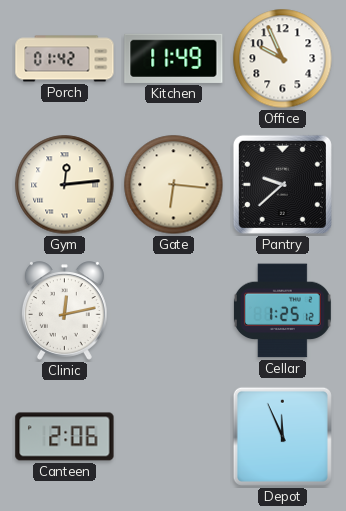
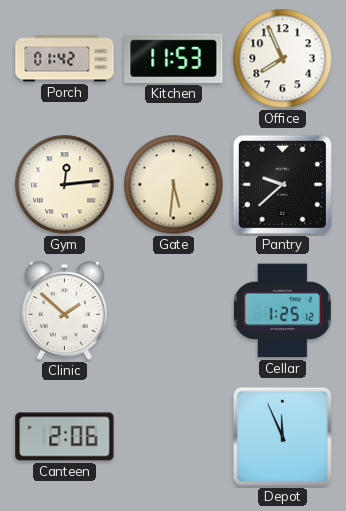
Kitchen: 11:49 -> 11:53
Office: 9:56 -> 7:56
Gate: 6:16 -> 5:31
Clinic: 12:13 -> 1:52
